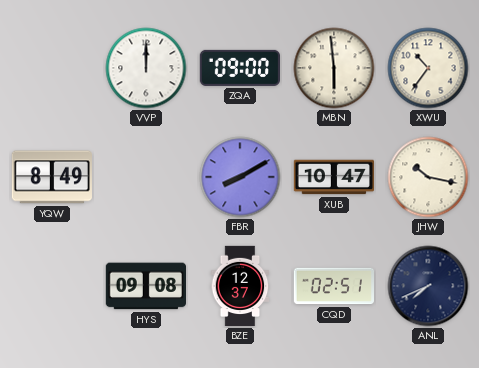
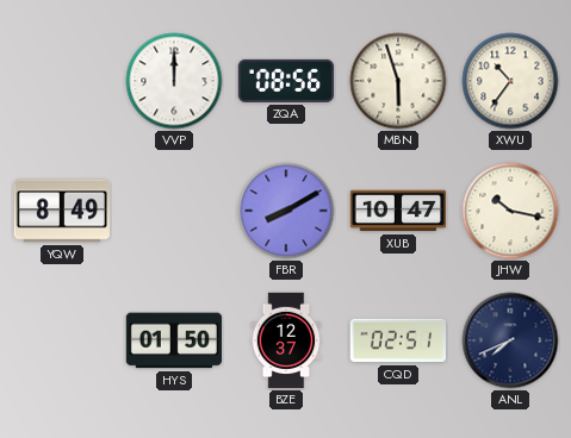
ZQA: 09:00 -> 08:56
MBN: 5:59 -> 5:57
HYS: 09:08 -> 01:50
